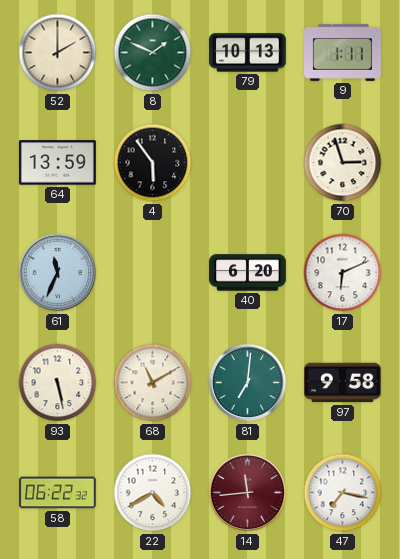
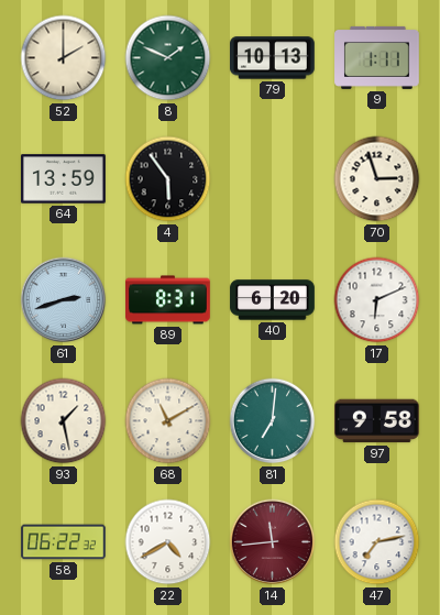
61: 11:34 -> 2:42
89: none -> 8:31
93: 5:28 -> 1:28
47: 7:17 -> 7:13
